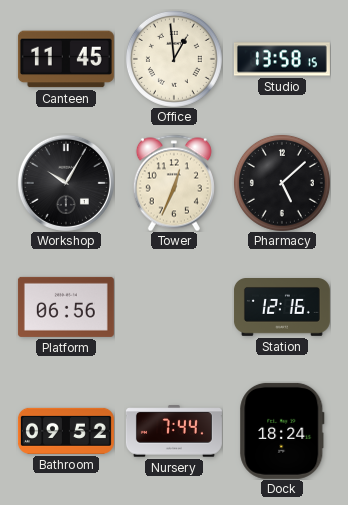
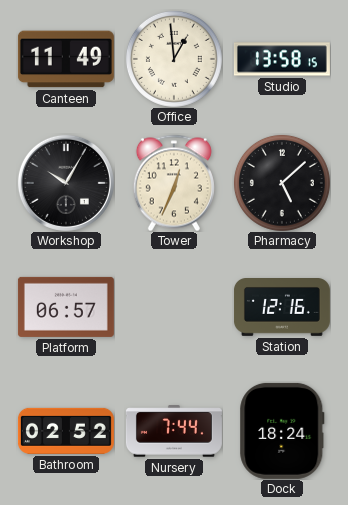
Canteen: 11:45 -> 11:49
Platform: 06:56 -> 06:57
Bathroom: 09:52 -> 02:52
